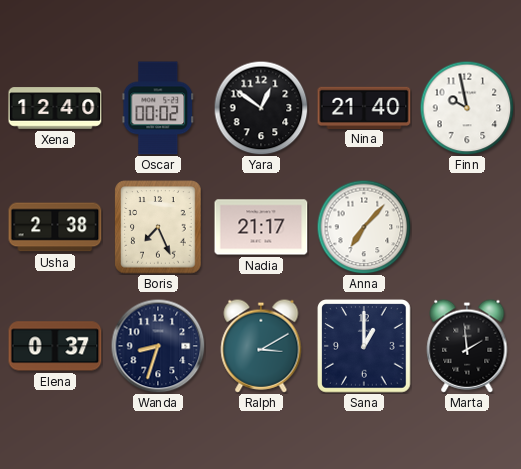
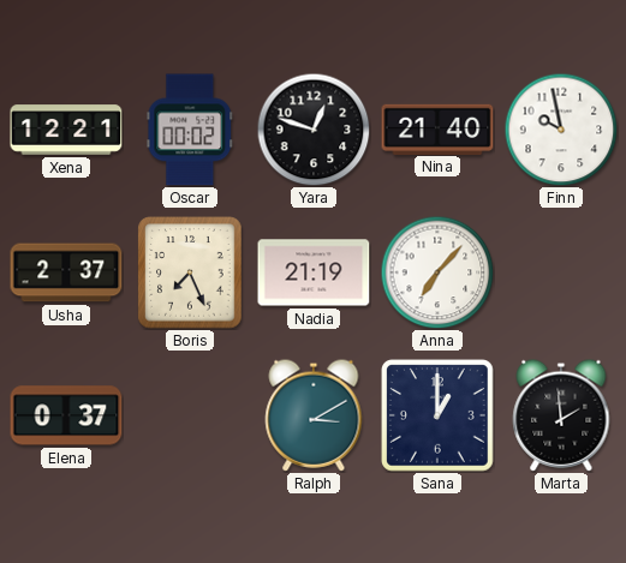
Xena: 12:40 -> 12:21
Yara: 12:51 -> 12:48
Usha: 2:38 -> 2:37
Nadia: 21:17 -> 21:19
Wanda: 8:33 -> none
